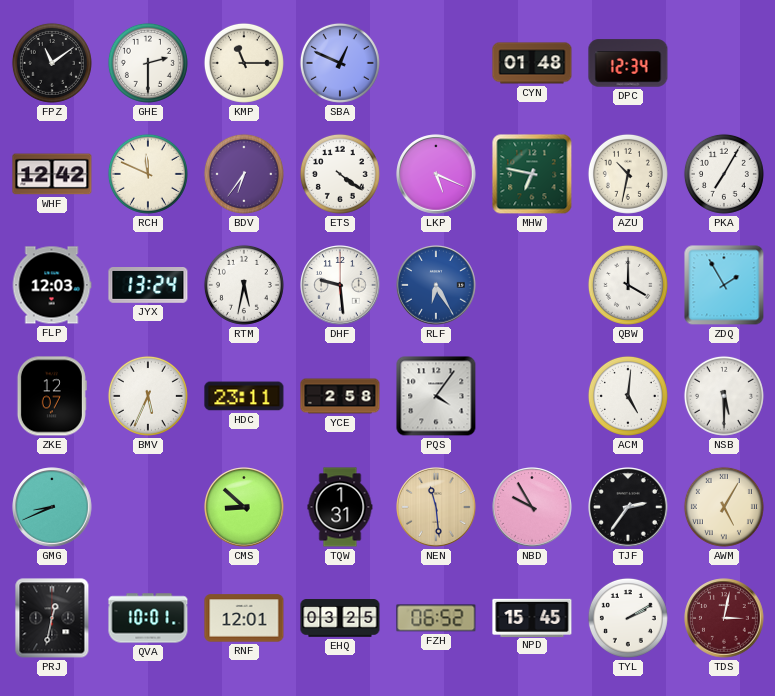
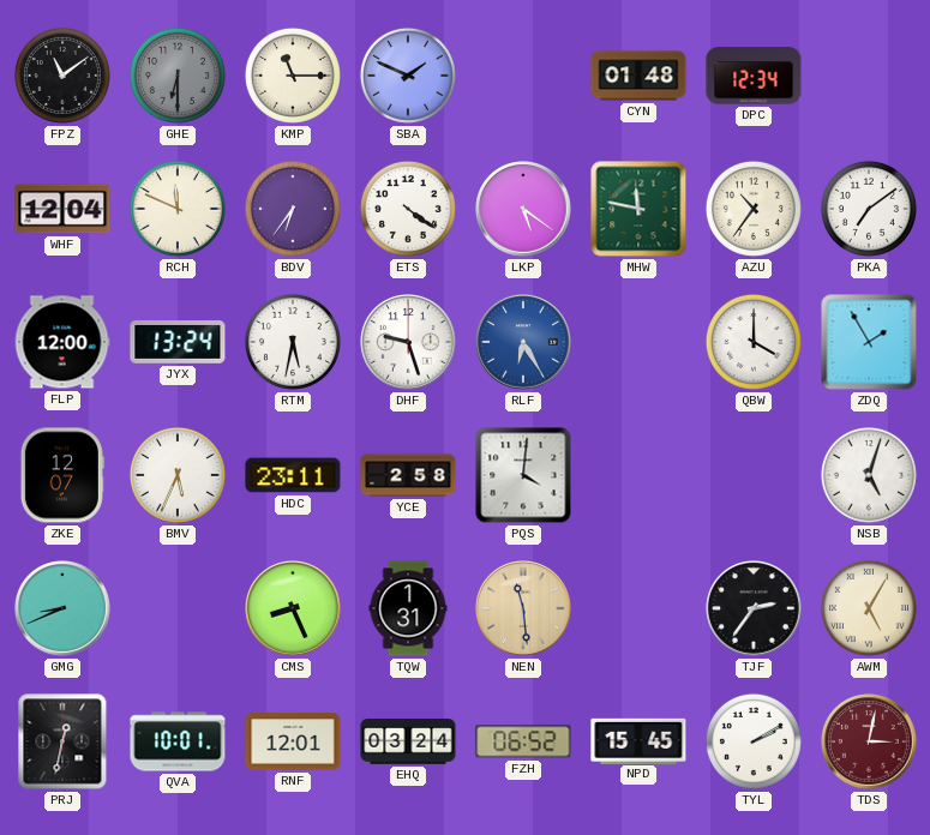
GHE: 2:30 -> 6:30
GHE dial: white -> grey
SBA: 12:49 -> 1:49
WHF: 12:42 -> 12:04
LKP: 5:19 -> 5:21
MHW: 6:47 -> 11:47
AZU: 10:32 -> 10:36
PKA: 7:05 -> 7:09
FLP: 12:03 -> 12:00
DHF: 9:29 -> 9:27
PQS: 4:06 -> 4:01
ACM: 5:01 -> none
NSB: 5:30 -> 5:03
CMS: 8:52 -> 8:26
NBD: 9:55 -> none
EHQ: 03:25 -> 03:24
